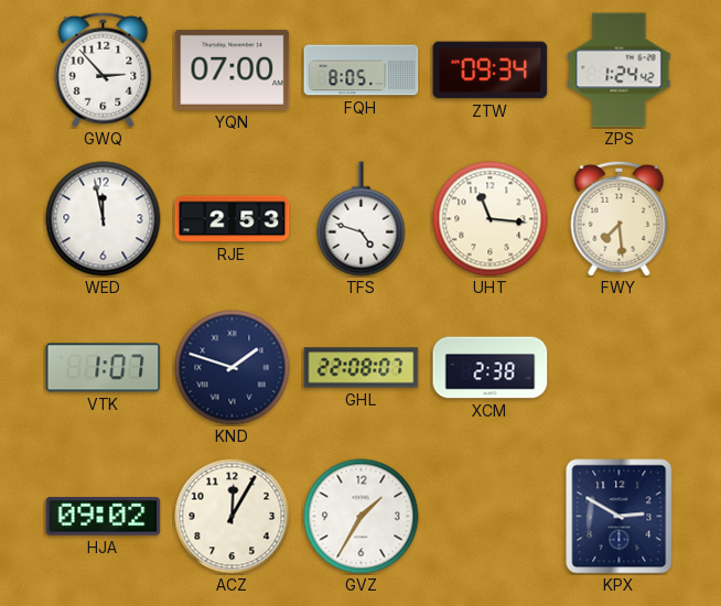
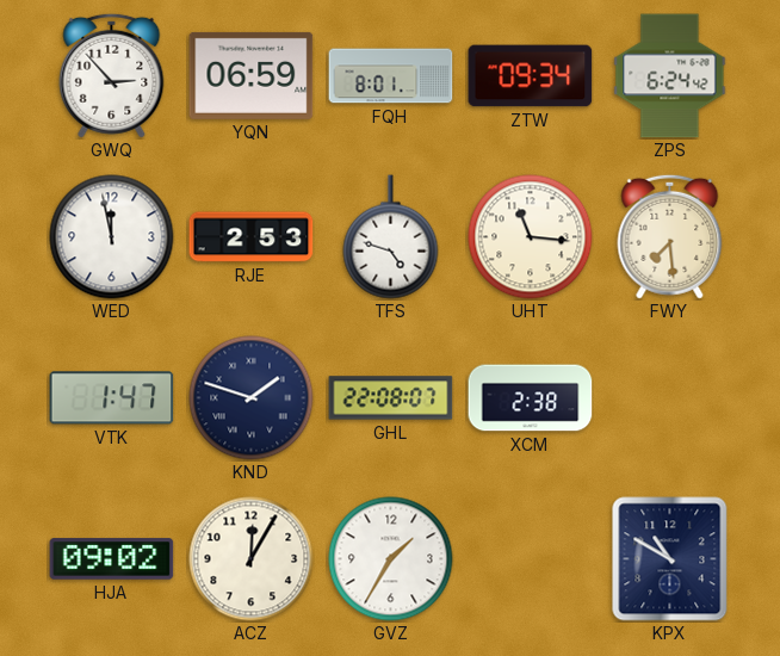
YQN: 07:00 -> 06:59
FQH: 8:05 -> 8:01
ZPS: 1:24 -> 6:24
VTK: 1:07 -> 1:47
KPX: 2:50 -> 10:50
